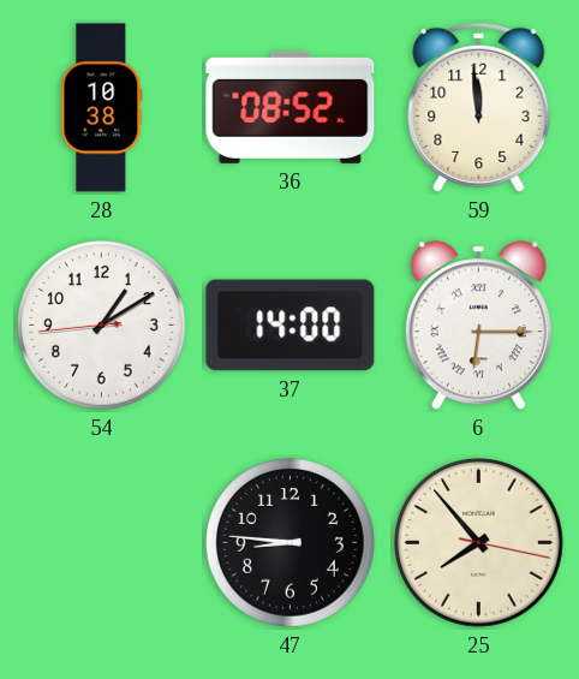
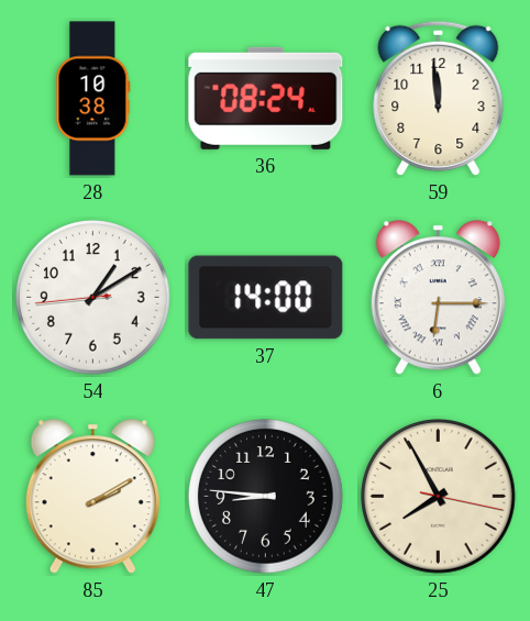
36: 08:52 -> 08:24
85: none -> 2:10
25: 7:53 -> 7:55
